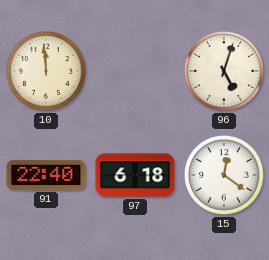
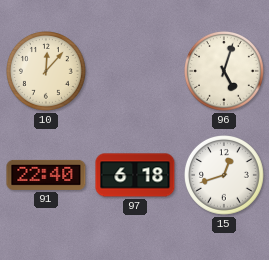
10: 11:59 -> 12:07
15: 12:21 -> 12:42
